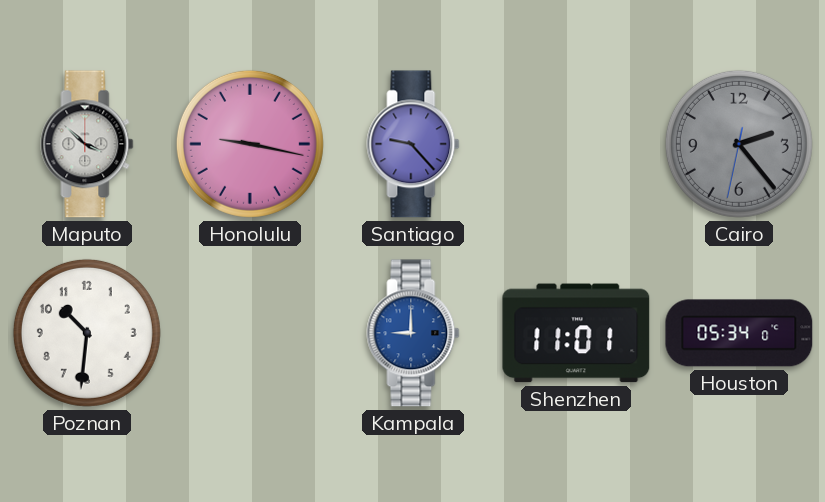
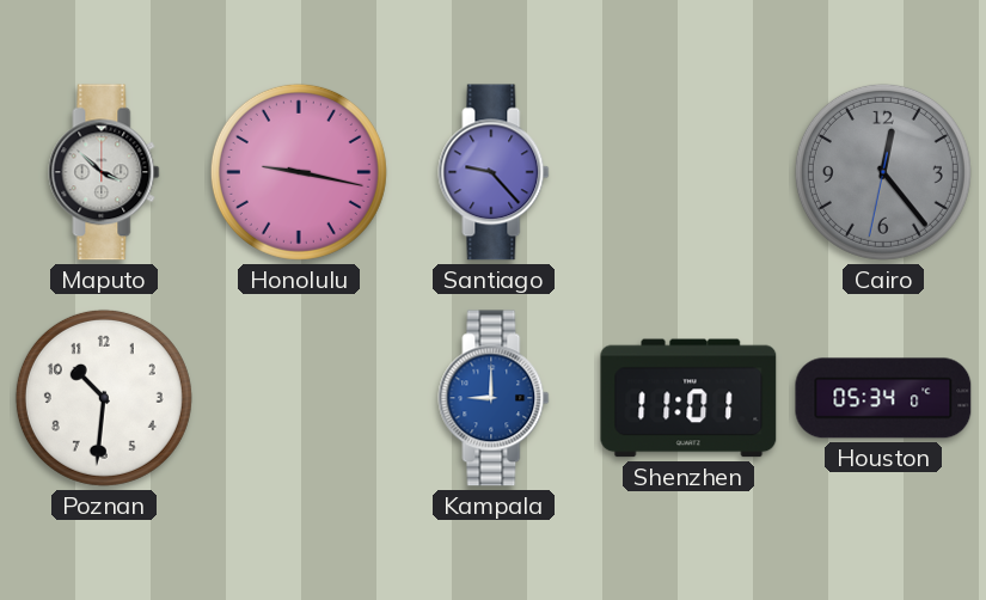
Cairo: 2:23 -> 12:23
